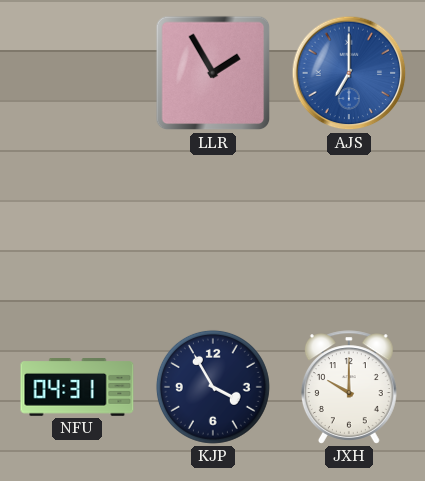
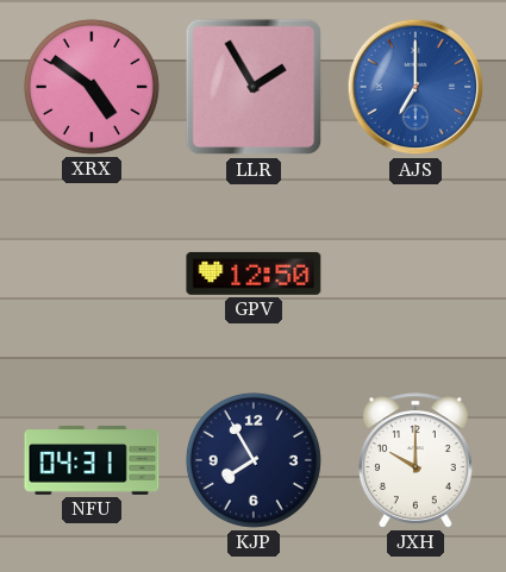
XRX: none -> 4:51
GPV: none -> 12:50
KJP: 3:55 -> 7:55
